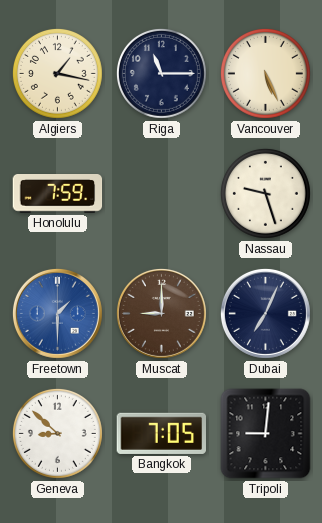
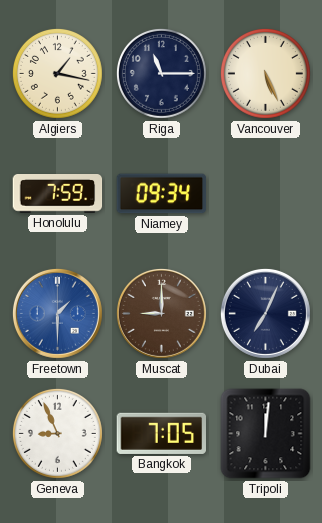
Niamey: none -> 09:34
Nassau: 9:27 -> none
Geneva: 8:52 -> 8:56
Tripoli: 9:01 -> 12:01
